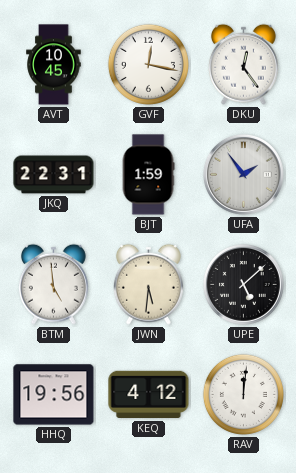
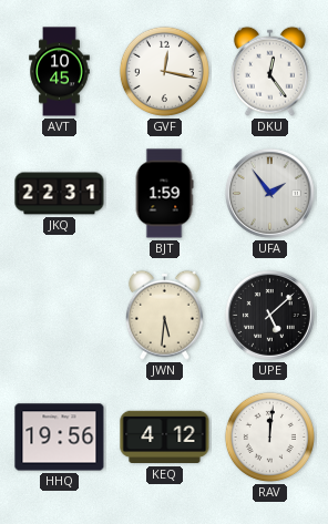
BTM: 4:59 -> none
